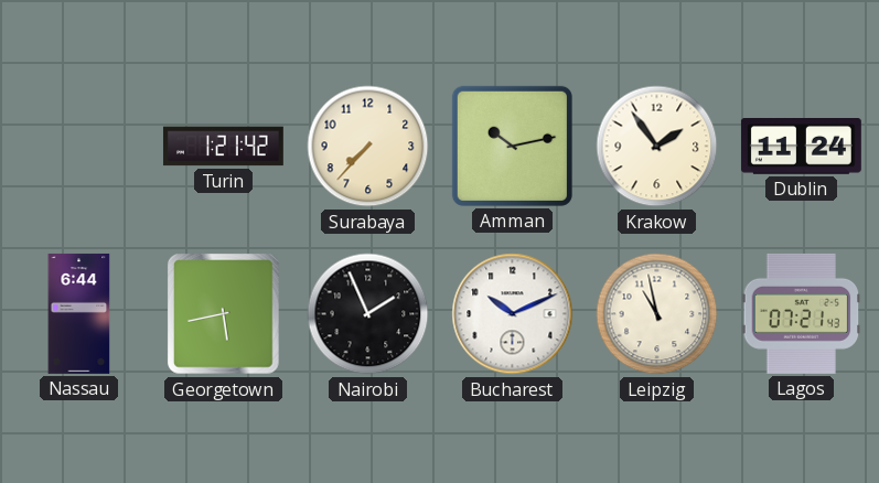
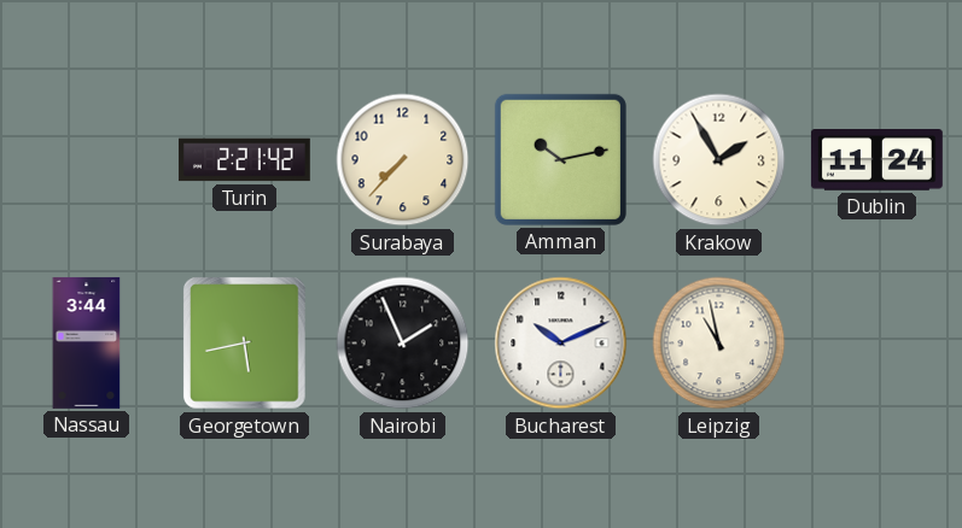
Turin: 1:21 -> 2:21
Krakow: 1:54 -> 1:55
Nassau: 6:44 -> 3:44
Lagos: 07:21 -> none
